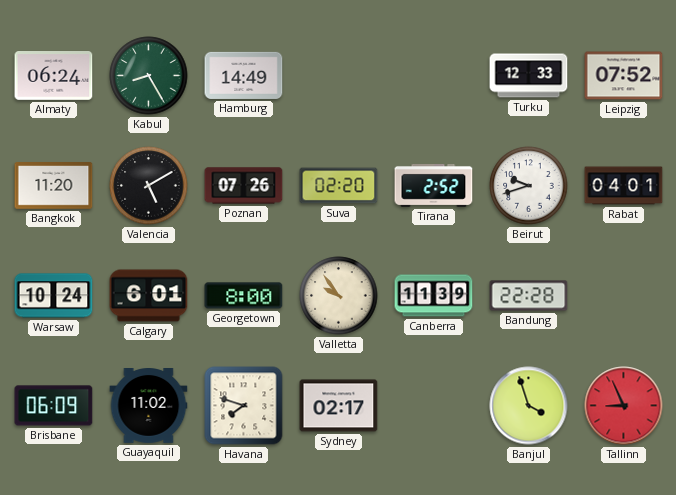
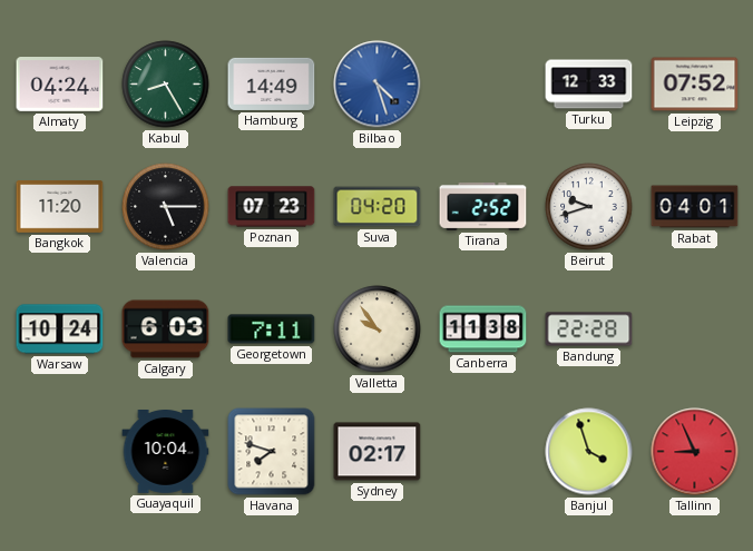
Almaty: 06:24 -> 04:24
Bilbao: none -> 4:27
Valencia: 5:10 -> 5:15
Poznan: 07:26 -> 07:23
Suva: 02:20 -> 04:20
Calgary: 6:01 -> 6:03
Georgetown: 8:00 -> 7:11
Canberra: 11:39 -> 11:38
Brisbane: 06:09 -> none
Guayaquil: 11:02 -> 10:04
